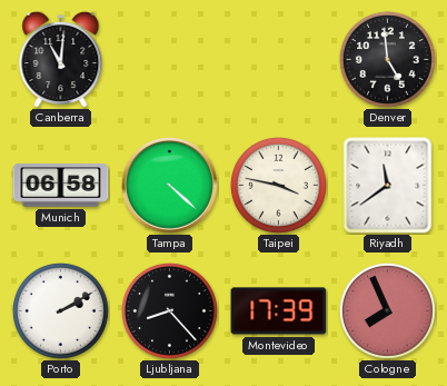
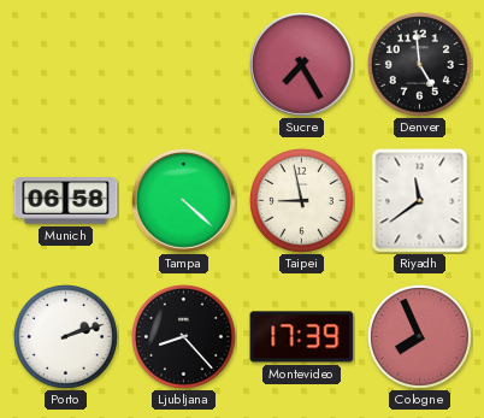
Canberra: 11:01 -> none
Sucre: none -> 7:25
Taipei: 3:47 -> 8:58
Porto: 2:10 -> 2:12
